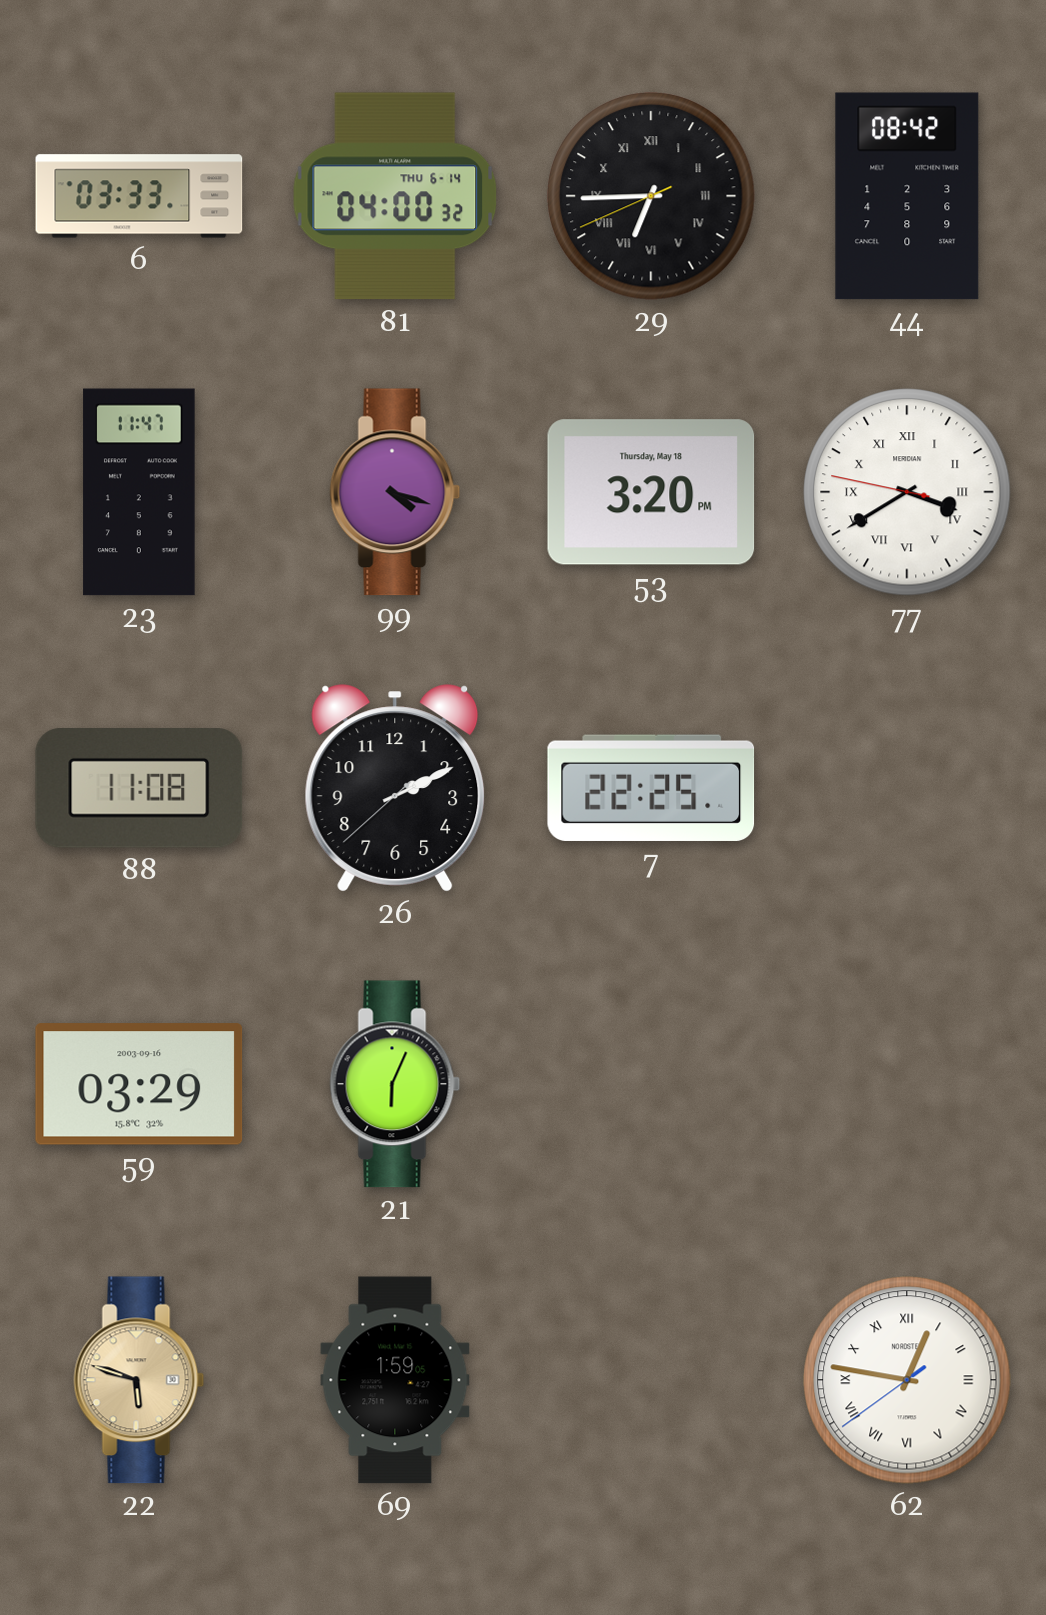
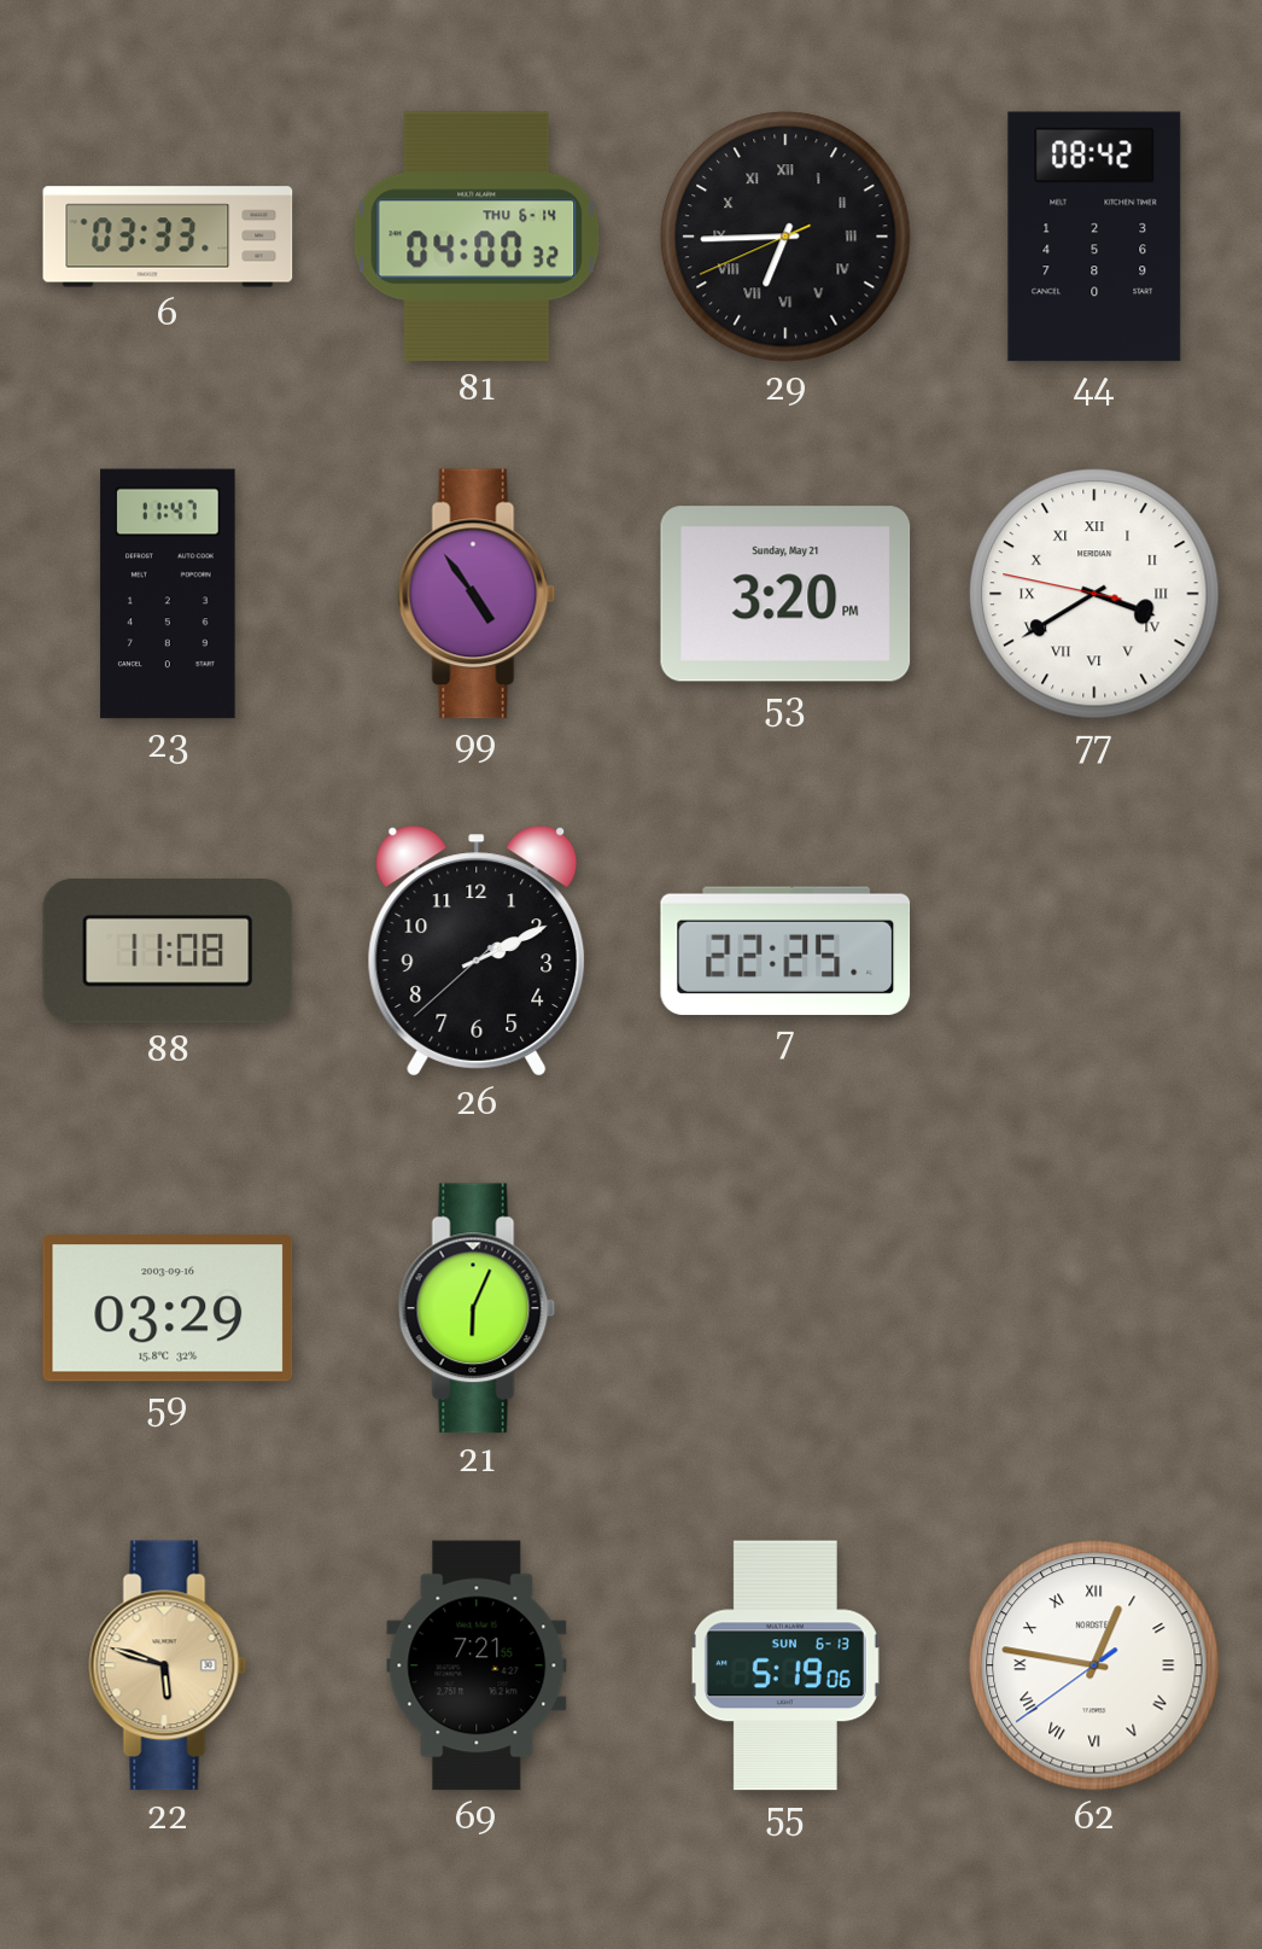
99: 4:18 -> 4:54
53 date: Thursday, May 18 -> Sunday, May 21
69: 1:59 -> 7:21
55: none -> 5:19
